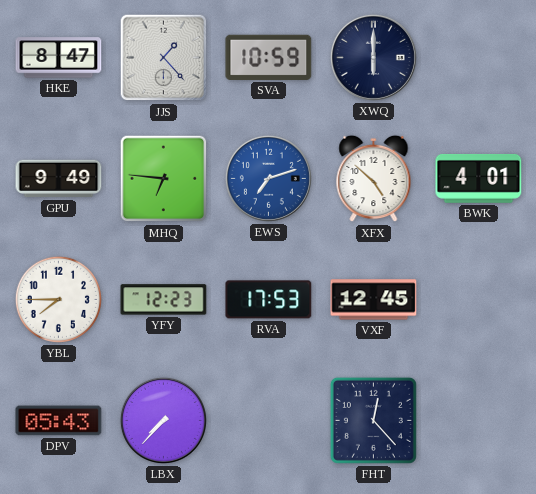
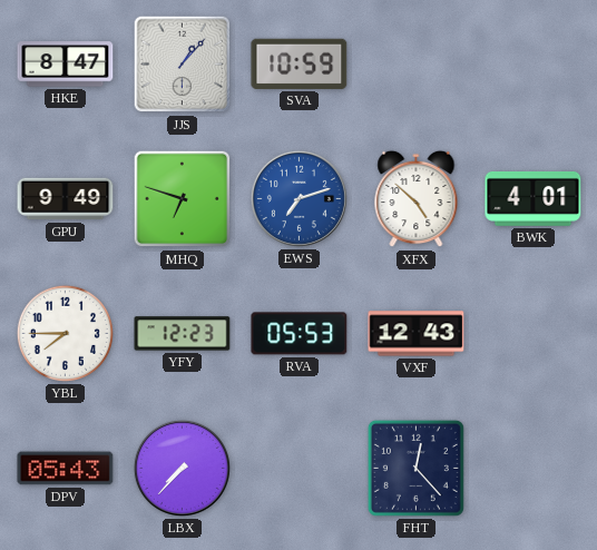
JJS: 1:23 -> 1:07
XWQ: 6:00 -> none
MHQ: 6:46 -> 6:48
RVA: 17:53 -> 05:53
VXF: 12:45 -> 12:43
